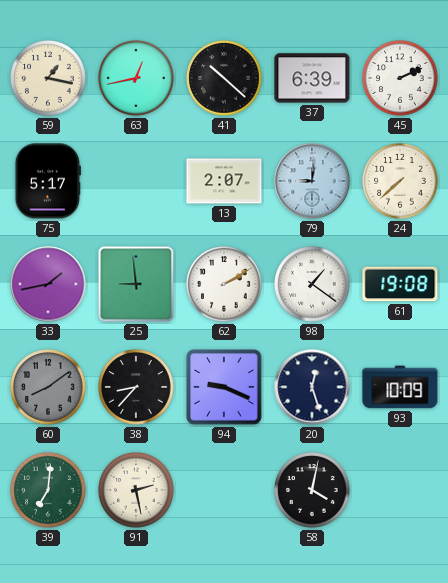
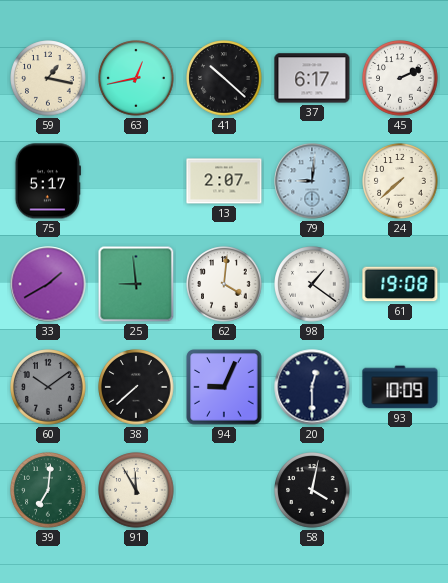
37: 6:39 -> 6:17
33: 1:43 -> 1:40
62: 2:10 -> 4:01
60: 8:09 -> 10:09
38: 8:37 -> 7:38
94: 9:19 -> 9:04
20: 12:27 -> 12:30
91: 2:28 -> 11:55
